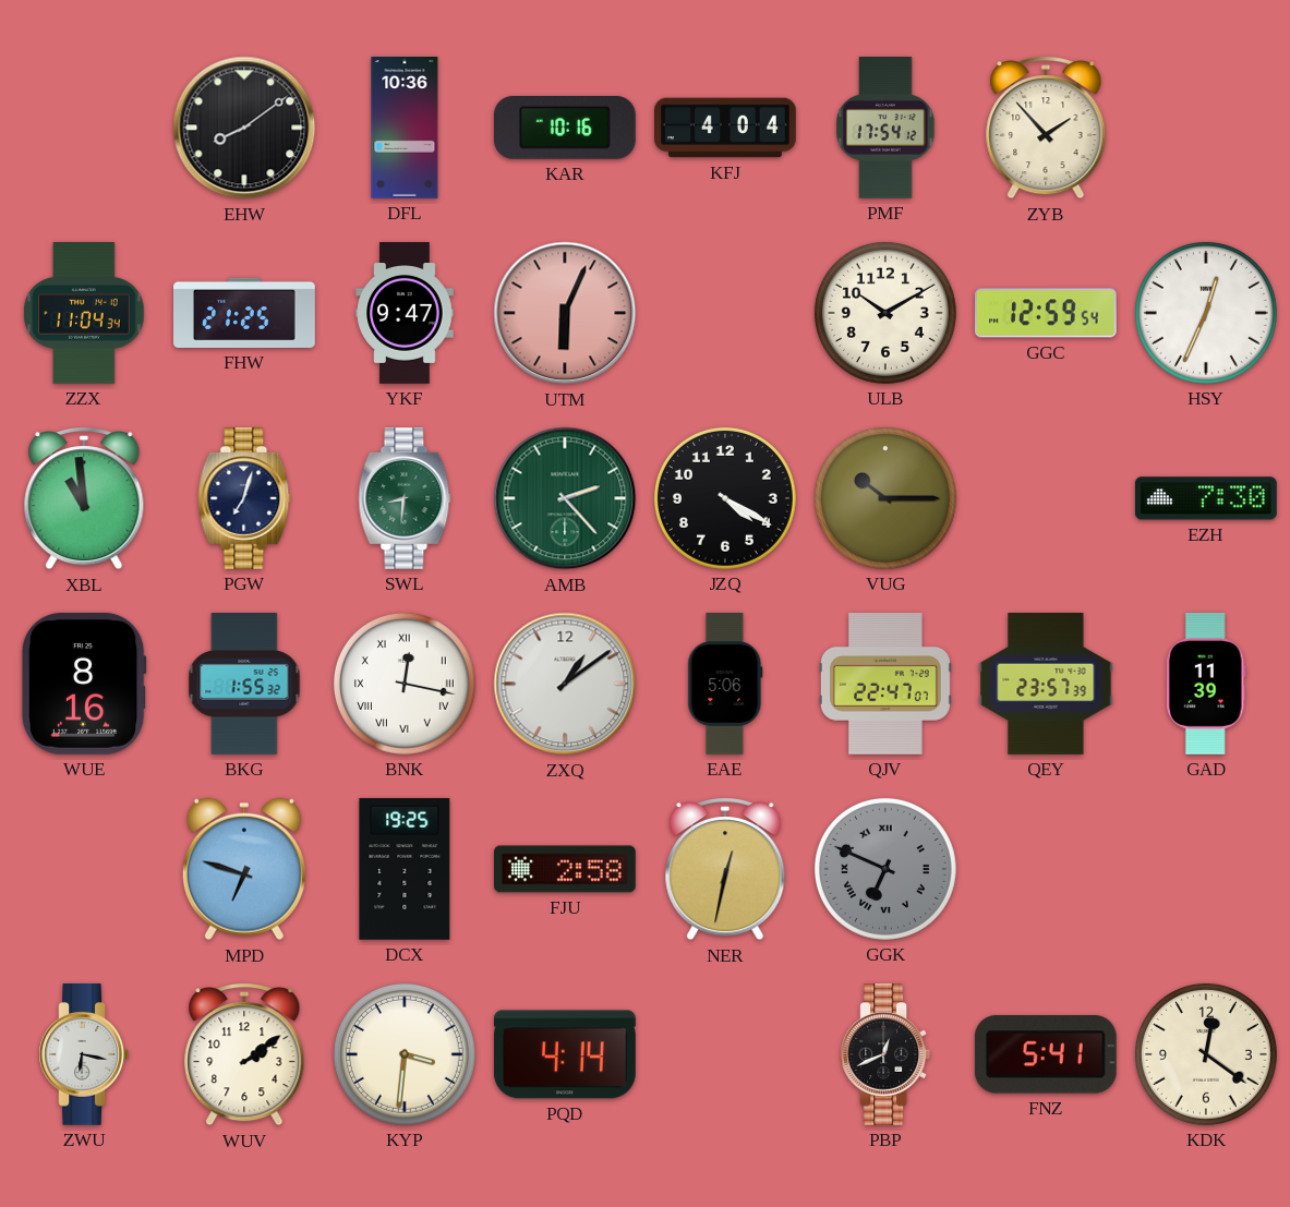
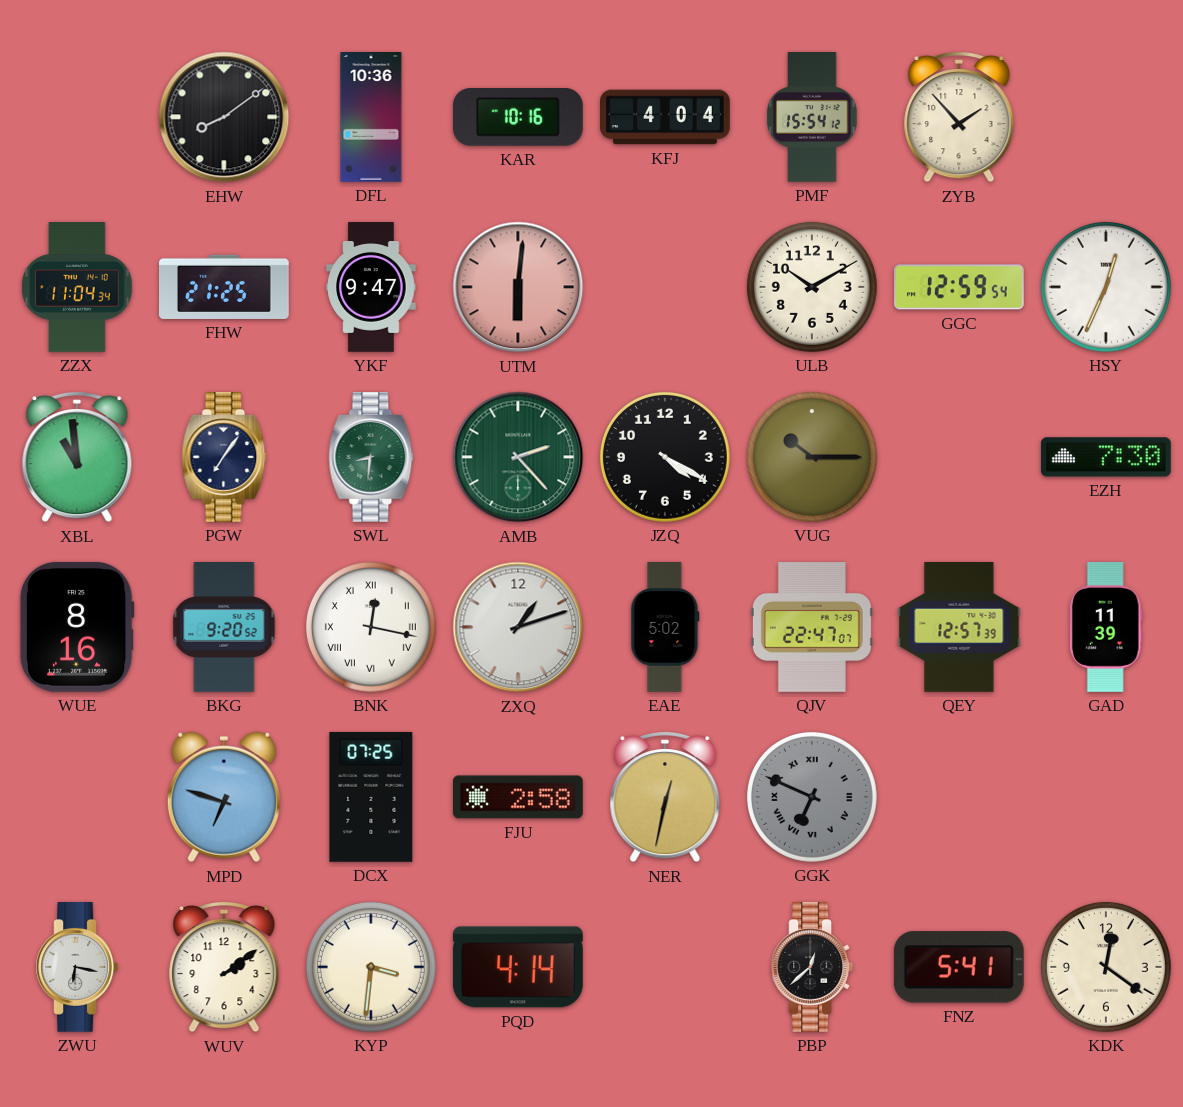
PMF: 17:54 -> 15:54
UTM: 6:04 -> 6:01
PGW: 7:03 -> 7:06
BKG: 1:55 -> 9:20
ZXQ: 1:09 -> 1:12
EAE: 5:06 -> 5:02
QEY: 23:57 -> 12:57
DCX: 19:25 -> 07:25
PBP: 12:41 -> 12:38
